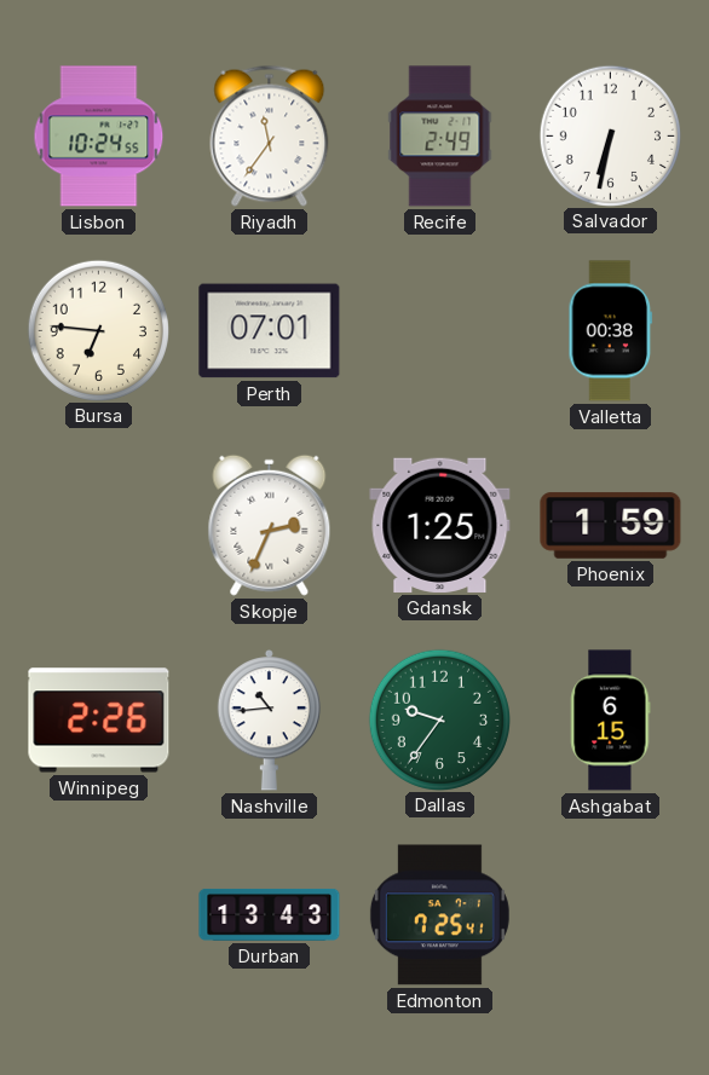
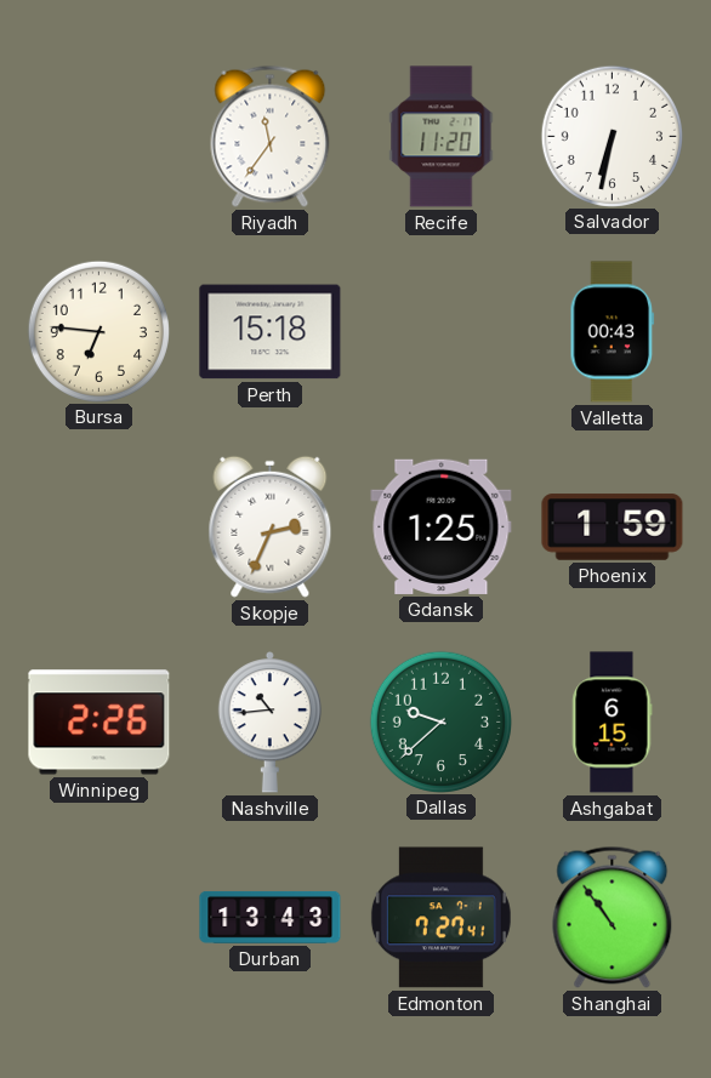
Lisbon: 10:24 -> none
Recife: 2:49 -> 11:20
Perth: 07:01 -> 15:18
Valletta: 00:38 -> 00:43
Dallas: 9:36 -> 9:38
Edmonton: 7:25 -> 7:27
Shanghai: none -> 10:54
